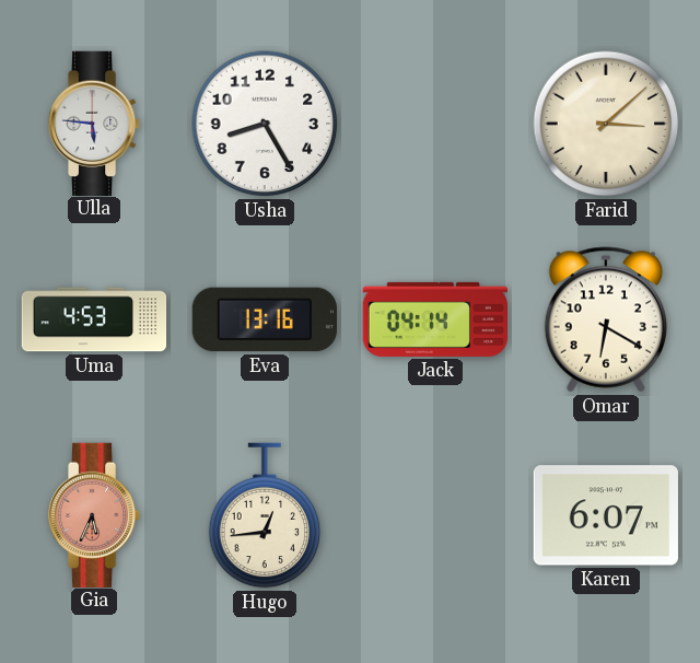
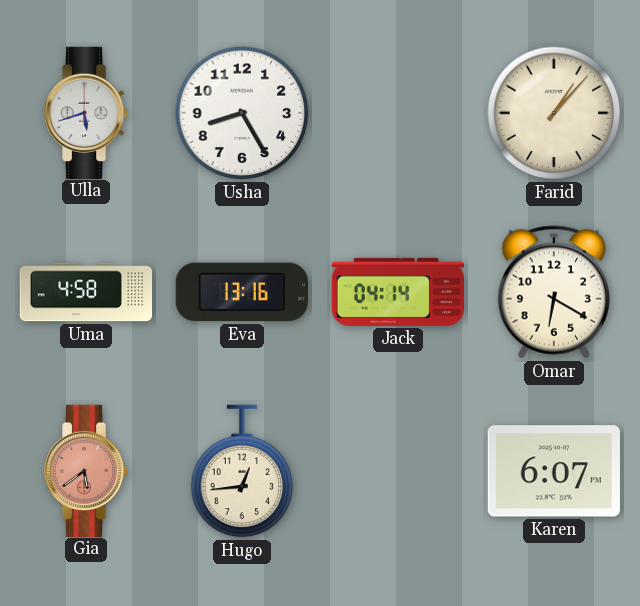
Ulla: 5:46 -> 5:42
Farid: 3:08 -> 1:07
Uma: 4:53 -> 4:58
Gia: 5:34 -> 5:39
